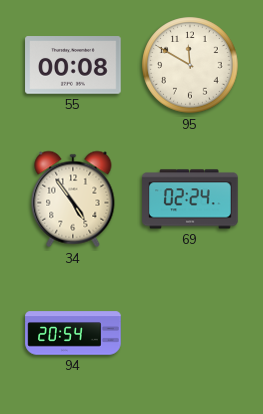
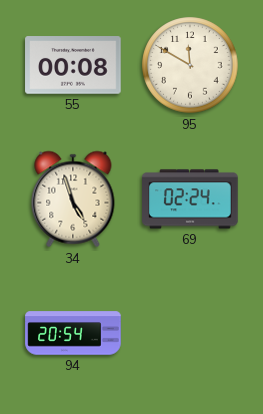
34: 4:54 -> 4:57
